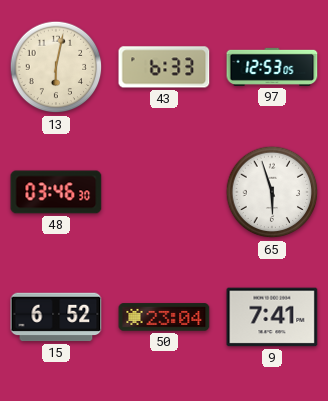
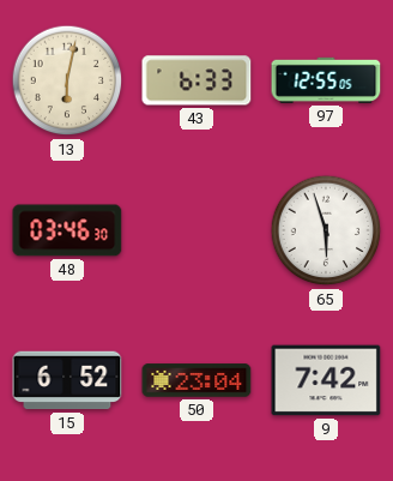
97: 12:53 -> 12:55
9: 7:41 -> 7:42
